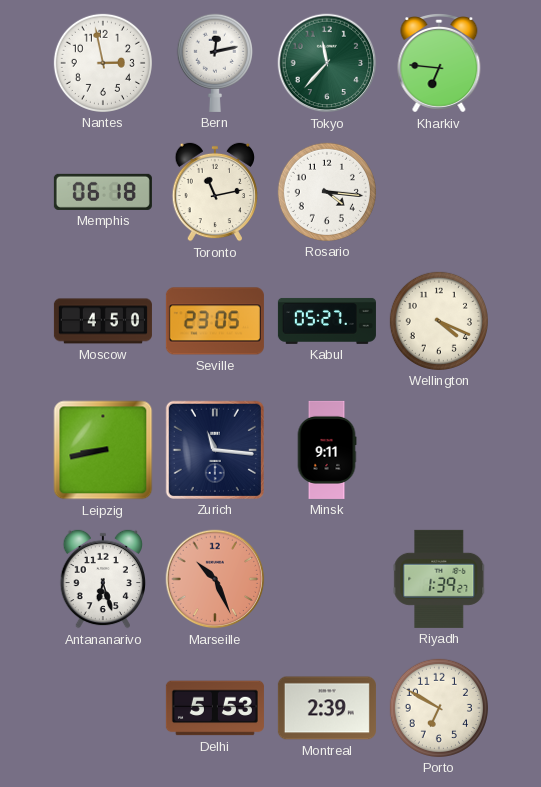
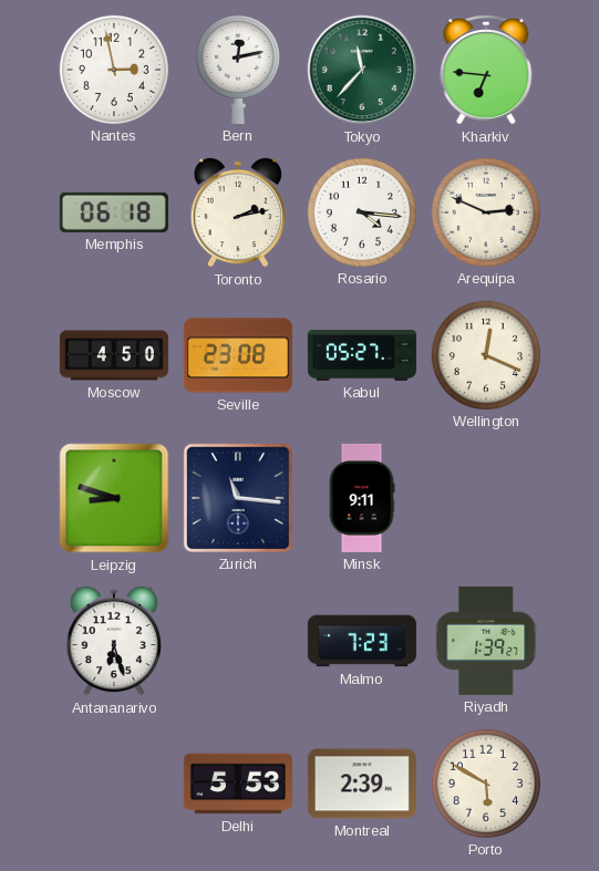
Toronto: 11:13 -> 2:13
Arequipa: none -> 2:49
Seville: 23:05 -> 23:08
Wellington: 4:19 -> 12:19
Leipzig: 8:43 -> 8:48
Marseille: 10:26 -> none
Malmo: none -> 7:23
Porto: 6:50 -> 5:50
